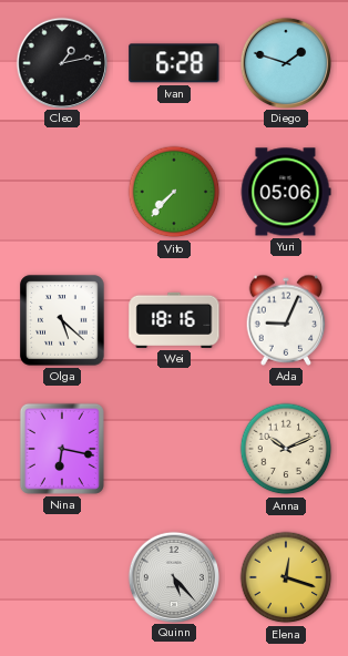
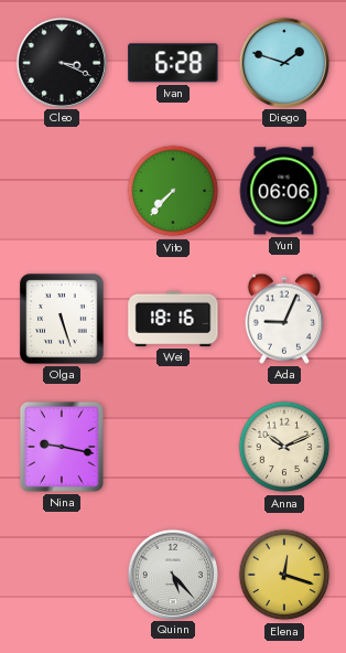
Cleo: 1:13 -> 3:19
Yuri: 05:06 -> 06:06
Olga: 5:22 -> 5:27
Nina: 6:17 -> 9:17
